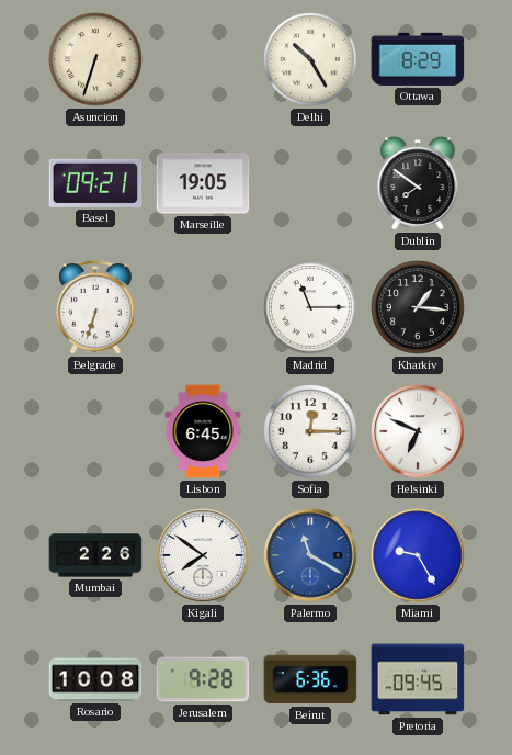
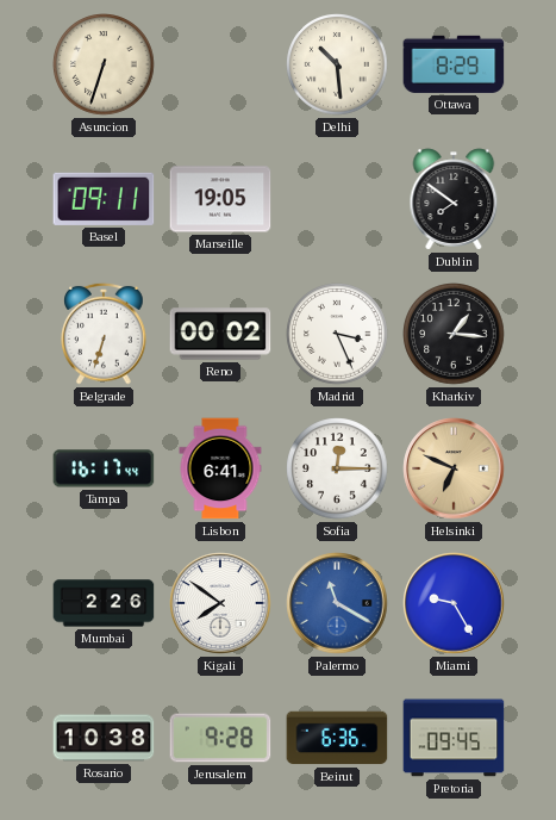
Delhi: 10:25 -> 10:29
Basel: 09:21 -> 09:11
Reno: none -> 00:02
Madrid: 11:15 -> 3:26
Tampa: none -> 16:17
Lisbon: 6:45 -> 6:41
Helsinki dial: white -> champagne
Rosario: 10:08 -> 10:38
